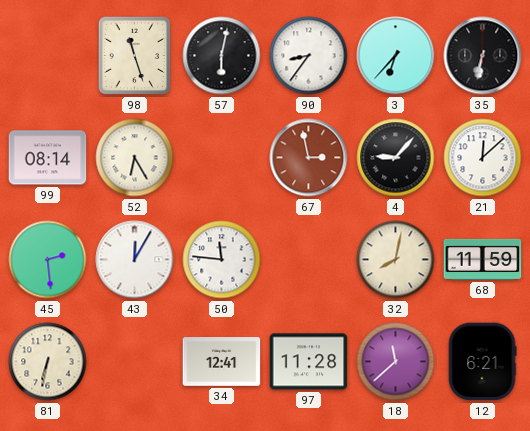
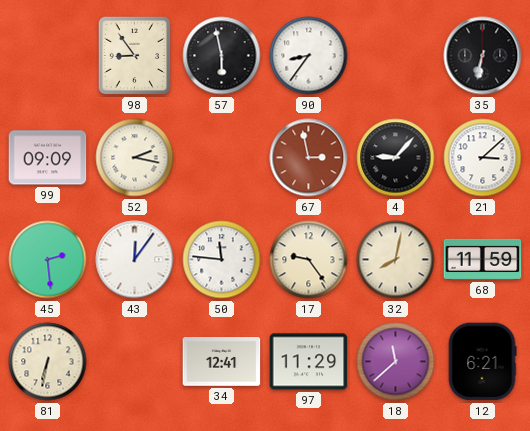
98: 11:27 -> 8:54
57: 6:02 -> 5:58
3: 6:37 -> none
99: 08:14 -> 09:09
52: 6:25 -> 2:17
21: 12:08 -> 3:08
43: 12:05 -> 12:06
17: none -> 9:24
97: 11:28 -> 11:29
